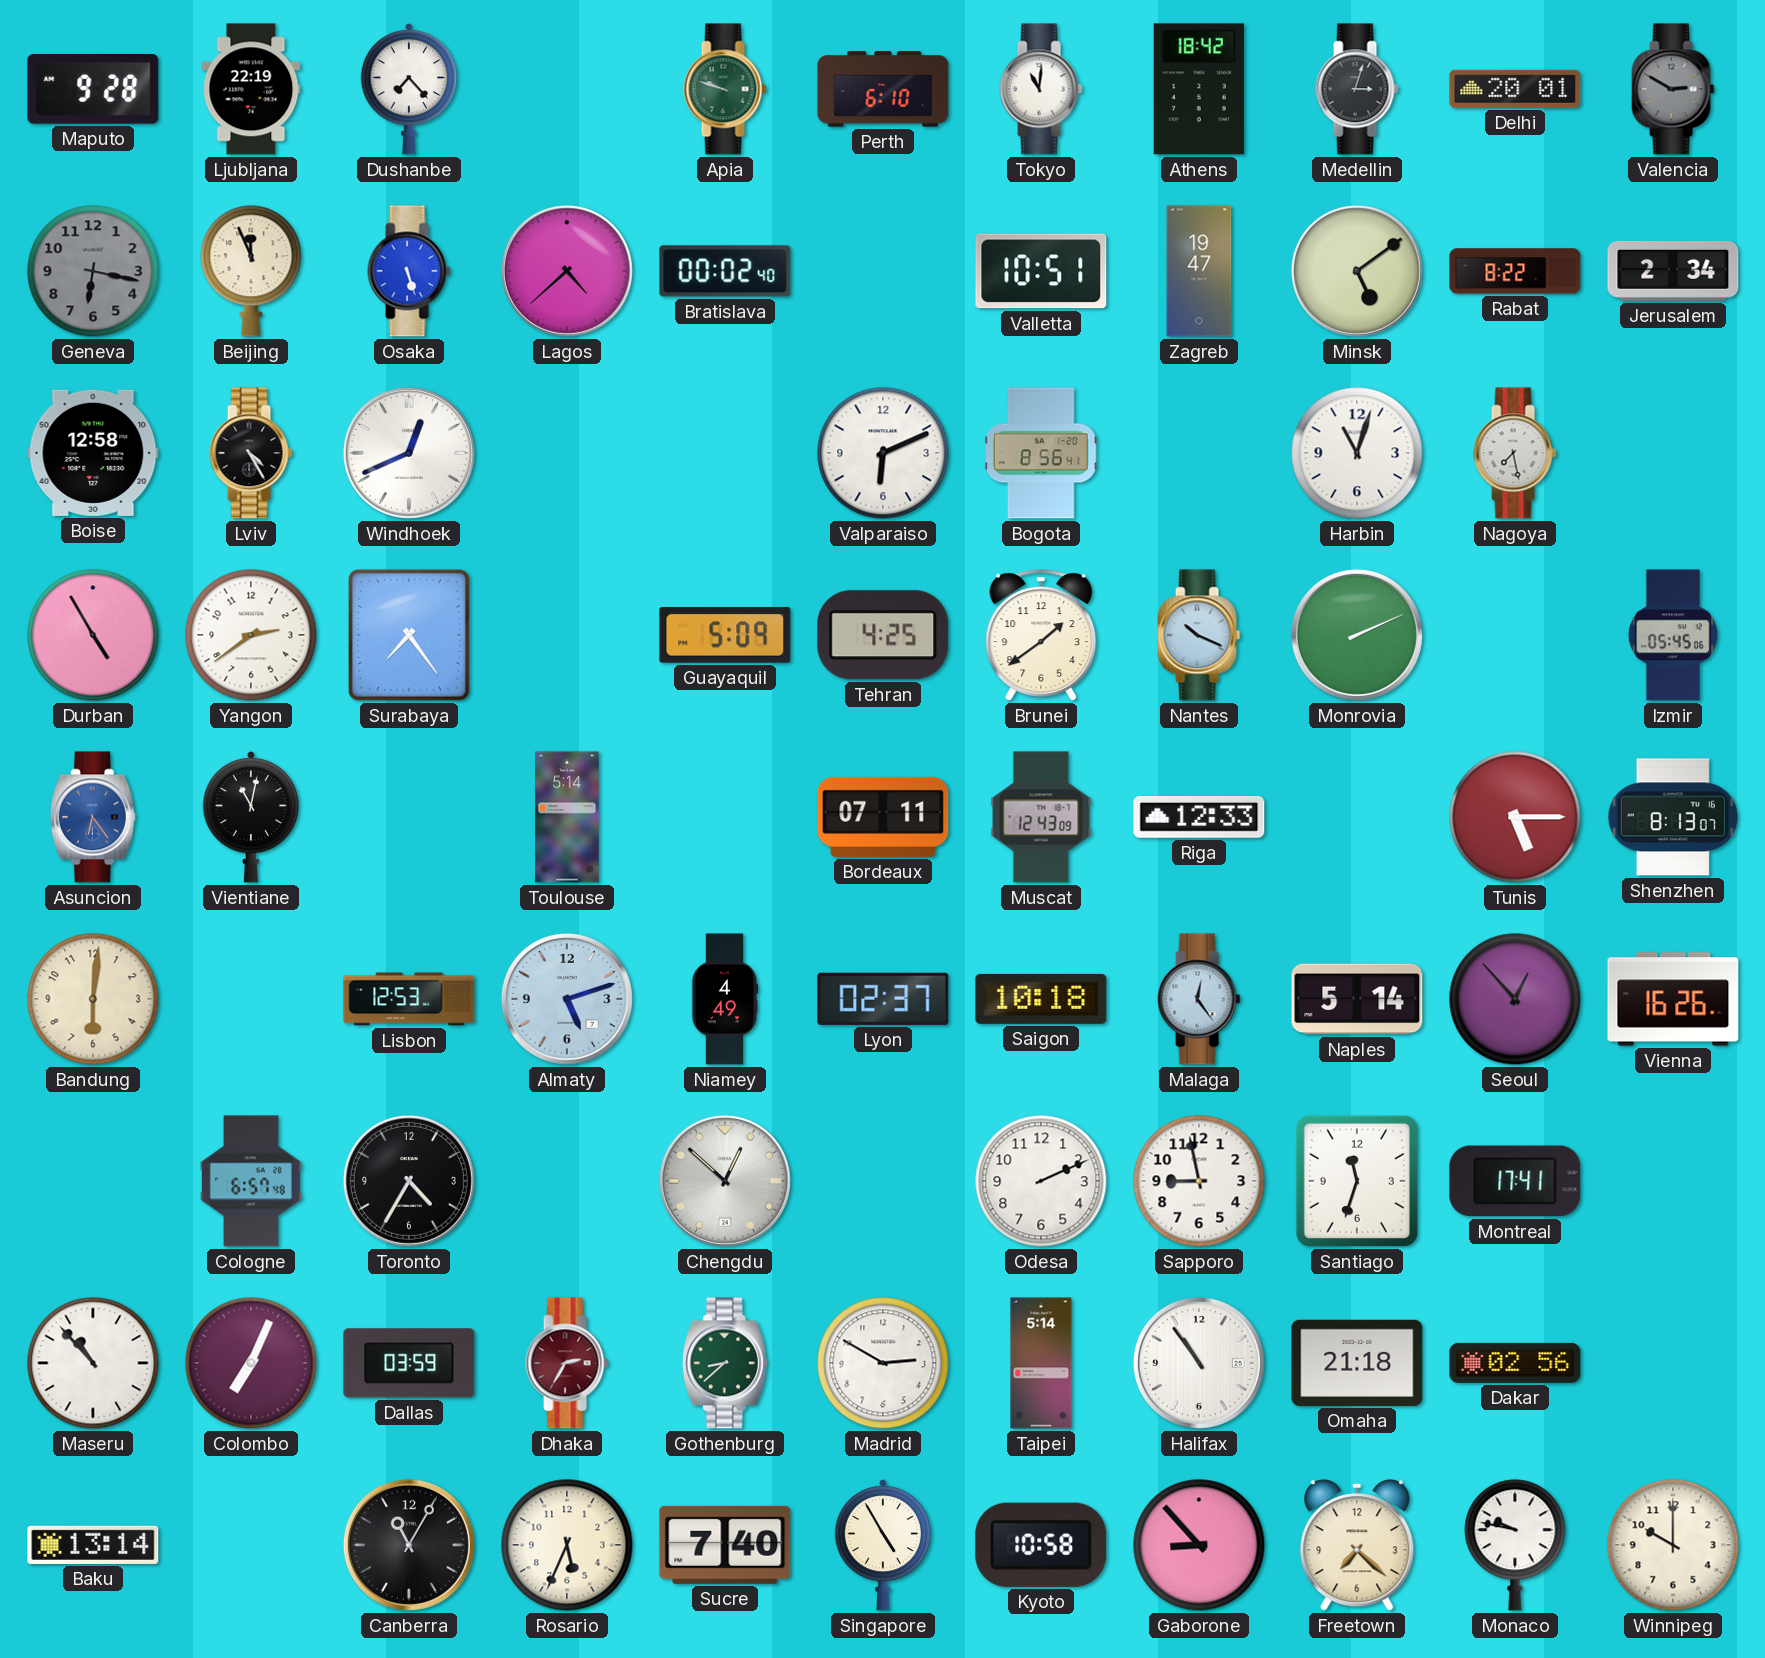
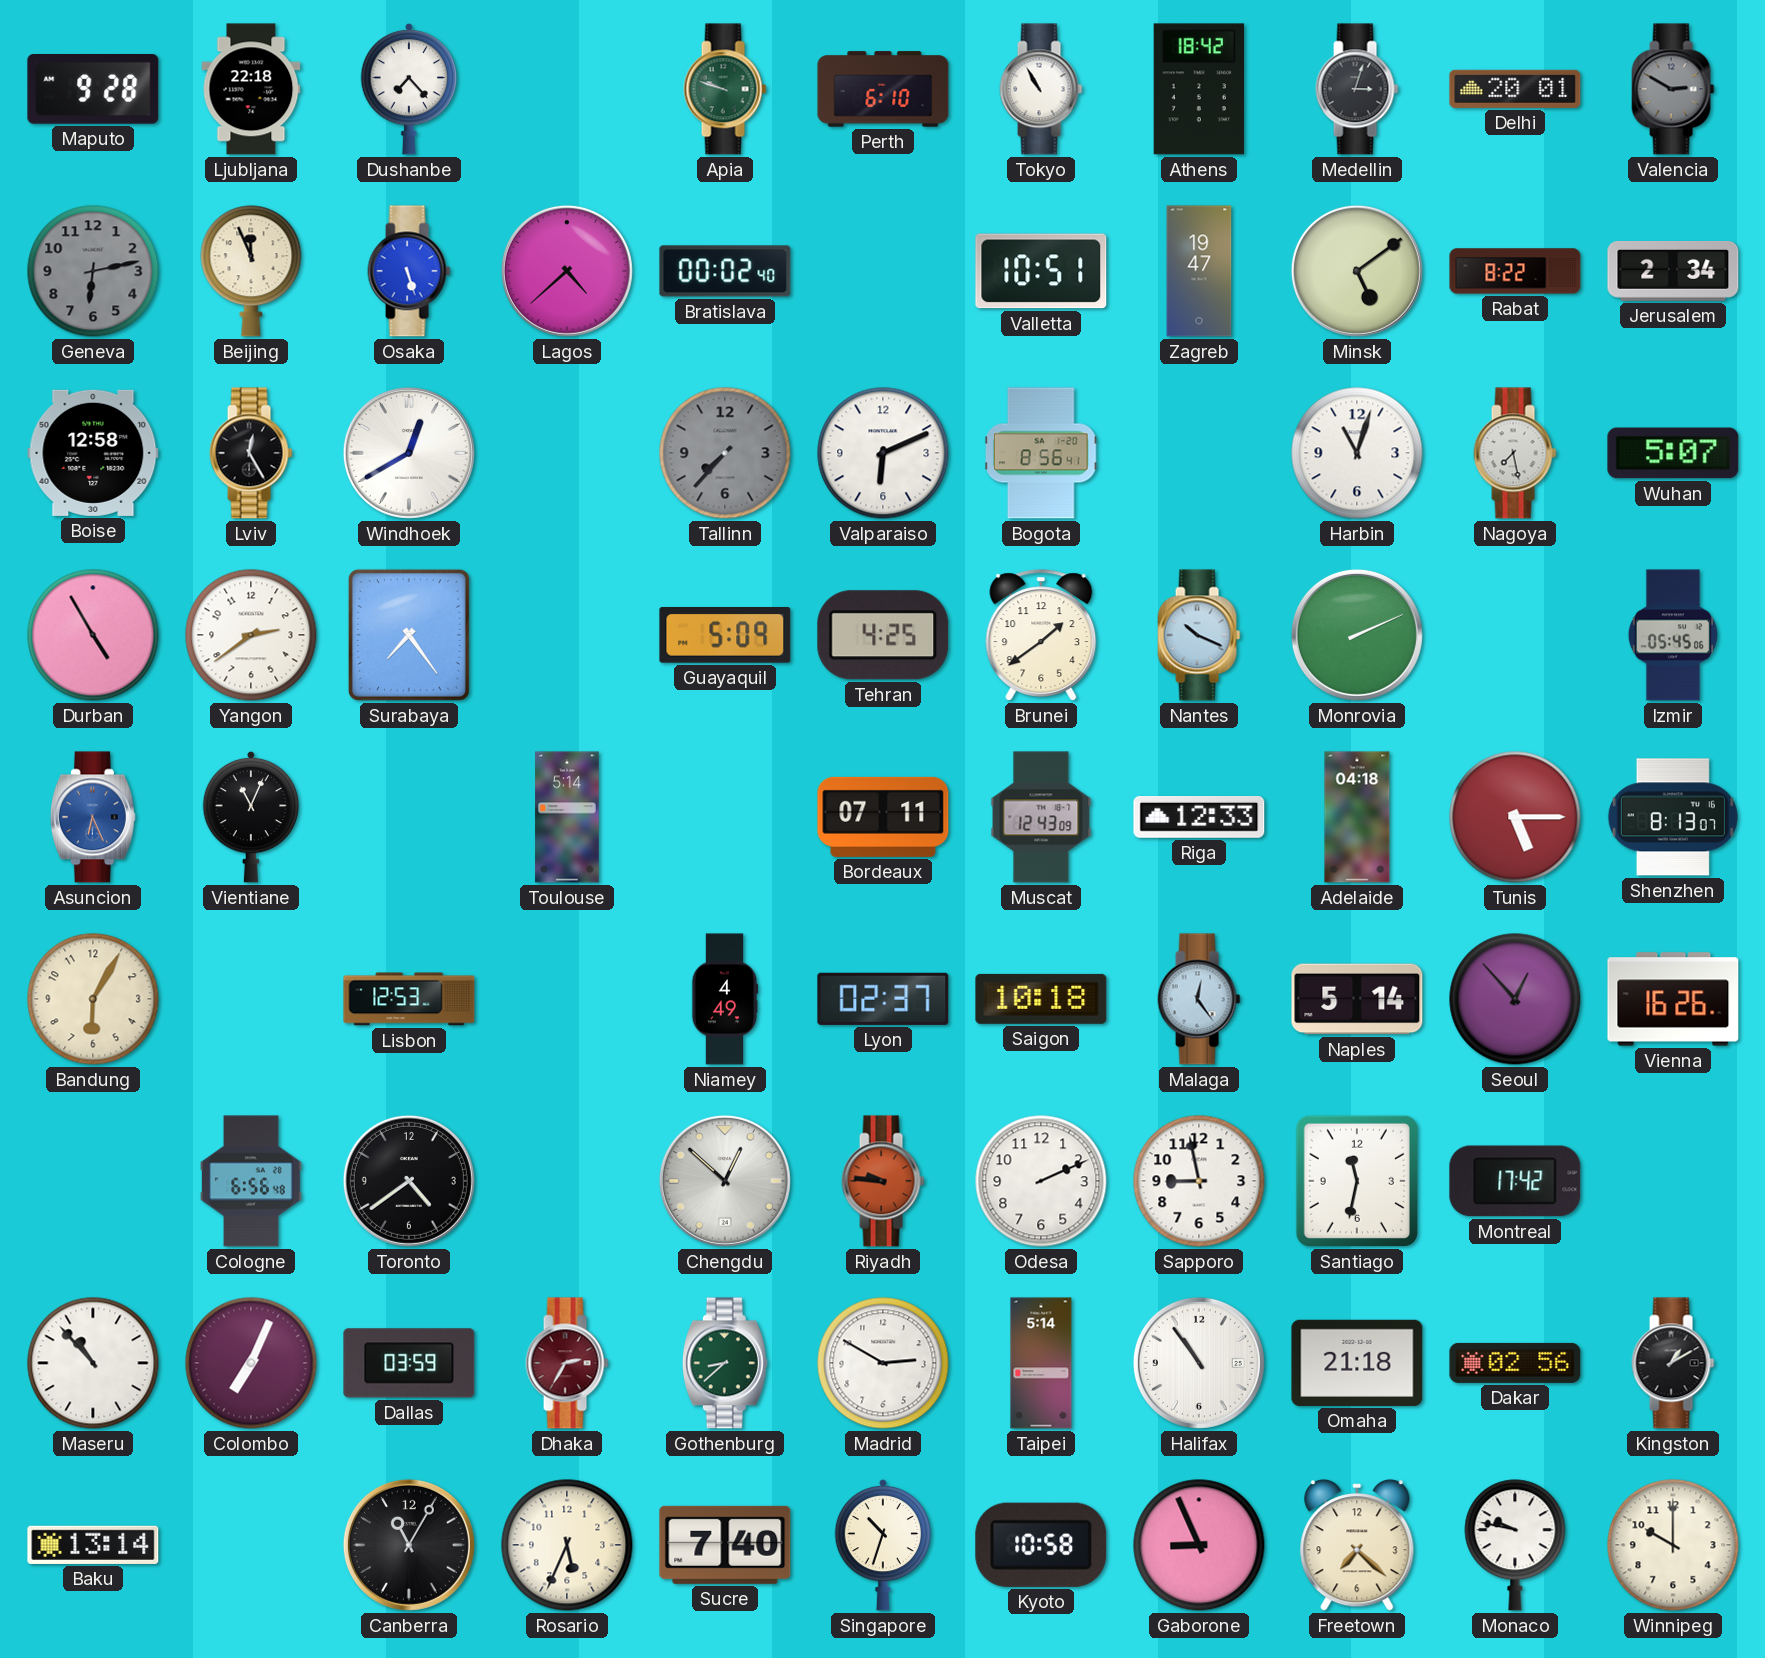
Ljubljana: 22:19 -> 22:18
Tokyo: 11:01 -> 10:55
Geneva: 6:17 -> 6:13
Lviv: 4:25 -> 12:25
Windhoek: 12:41 -> 12:40
Tallinn: none -> 7:37
Wuhan: none -> 5:07
Asuncion: 6:24 -> 6:26
Vientiane: 11:02 -> 11:04
Adelaide: none -> 04:18
Bandung: 6:01 -> 6:05
Almaty: 5:12 -> none
Cologne: 6:57 -> 6:56
Toronto: 4:35 -> 4:39
Riyadh: none -> 9:46
Santiago: 11:33 -> 11:32
Montreal: 17:41 -> 17:42
Kingston: none -> 1:10
Singapore: 4:55 -> 10:33
Gaborone: 8:53 -> 8:56
